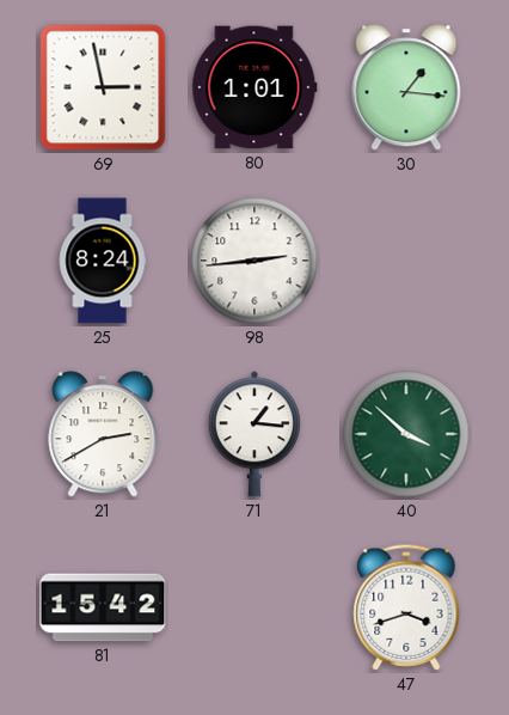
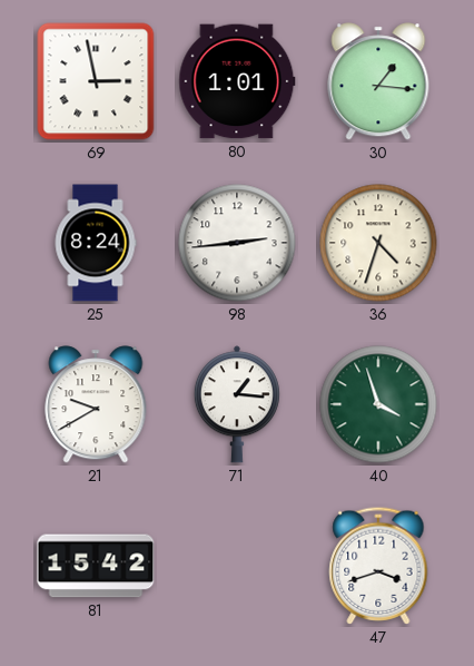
36: none -> 4:33
21: 2:40 -> 9:40
40: 3:52 -> 3:57
